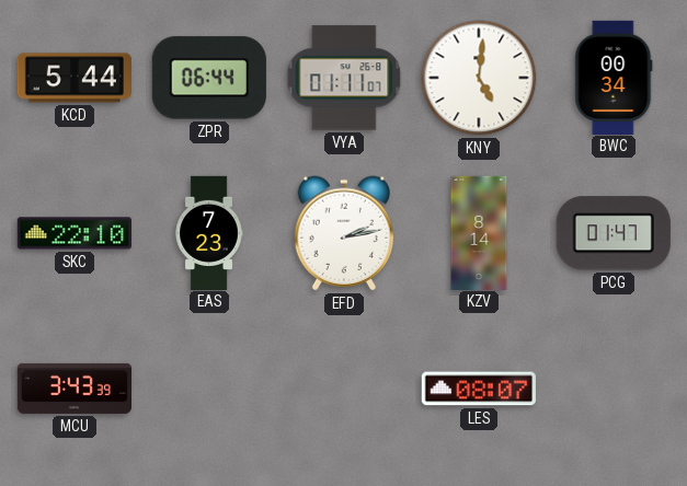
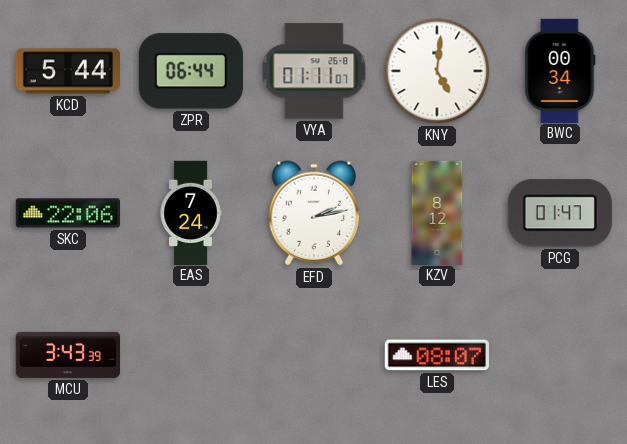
SKC: 22:10 -> 22:06
EAS: 7:23 -> 7:24
KZV: 8:14 -> 8:12
